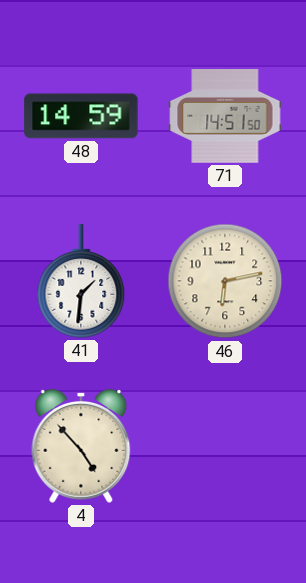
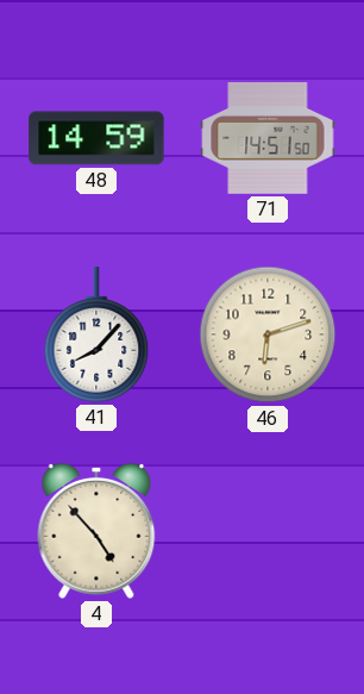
41: 1:31 -> 8:07
46: 6:13 -> 6:12
